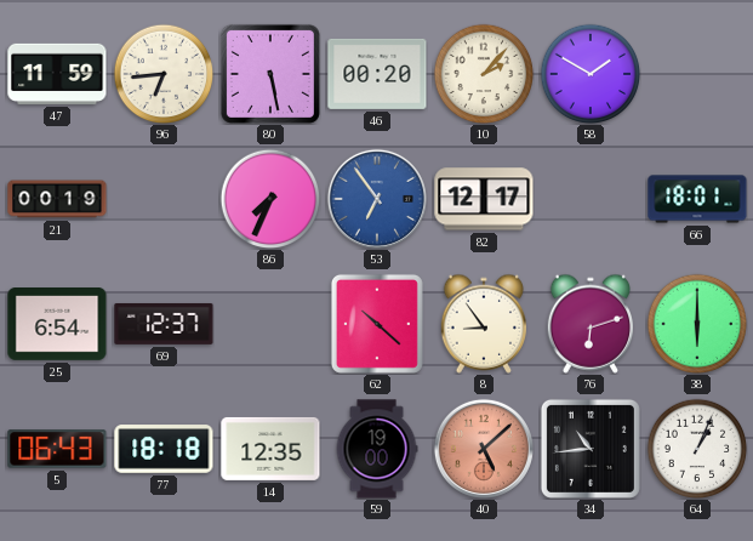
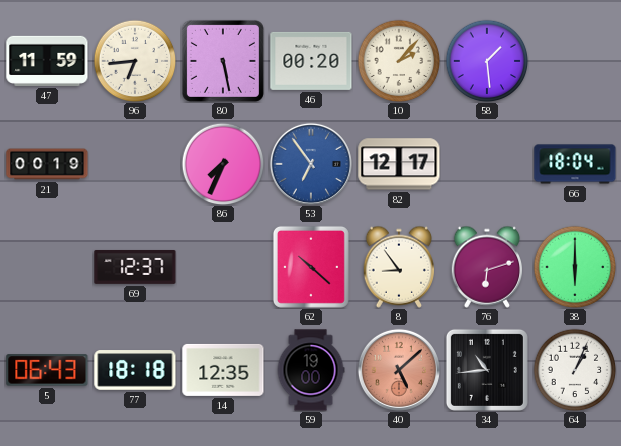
58: 1:50 -> 1:29
66: 18:01 -> 18:04
25: 6:54 -> none
